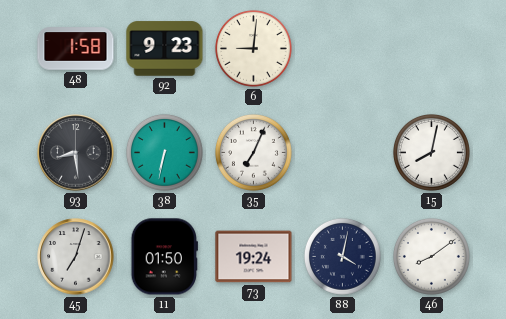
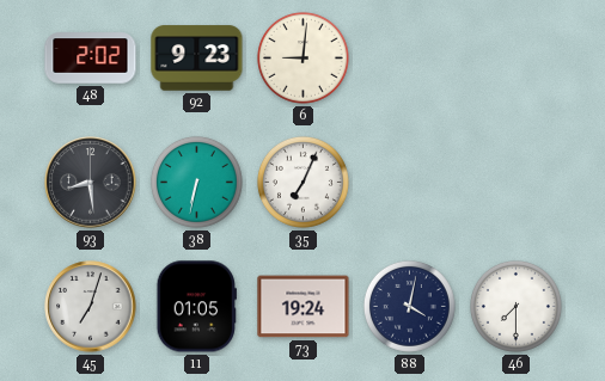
48: 1:58 -> 2:02
15: 8:02 -> none
11: 01:50 -> 01:05
46: 8:09 -> 7:30
